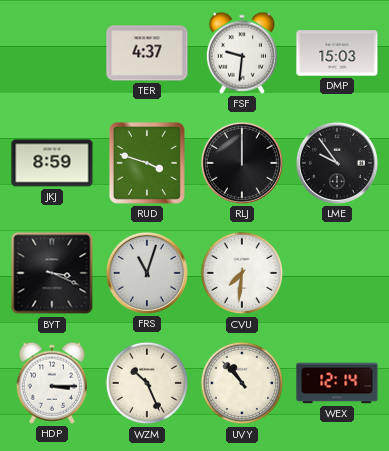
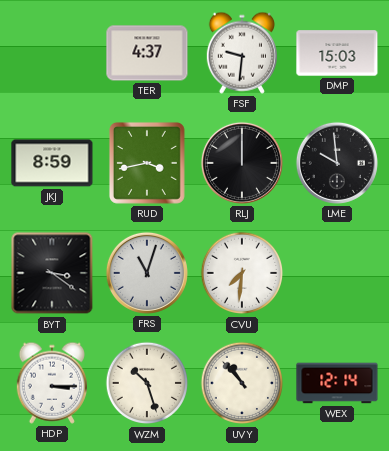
RUD: 3:48 -> 3:43
LME: 9:54 -> 9:59
BYT: 3:19 -> 3:21
WZM: 10:26 -> 10:27
